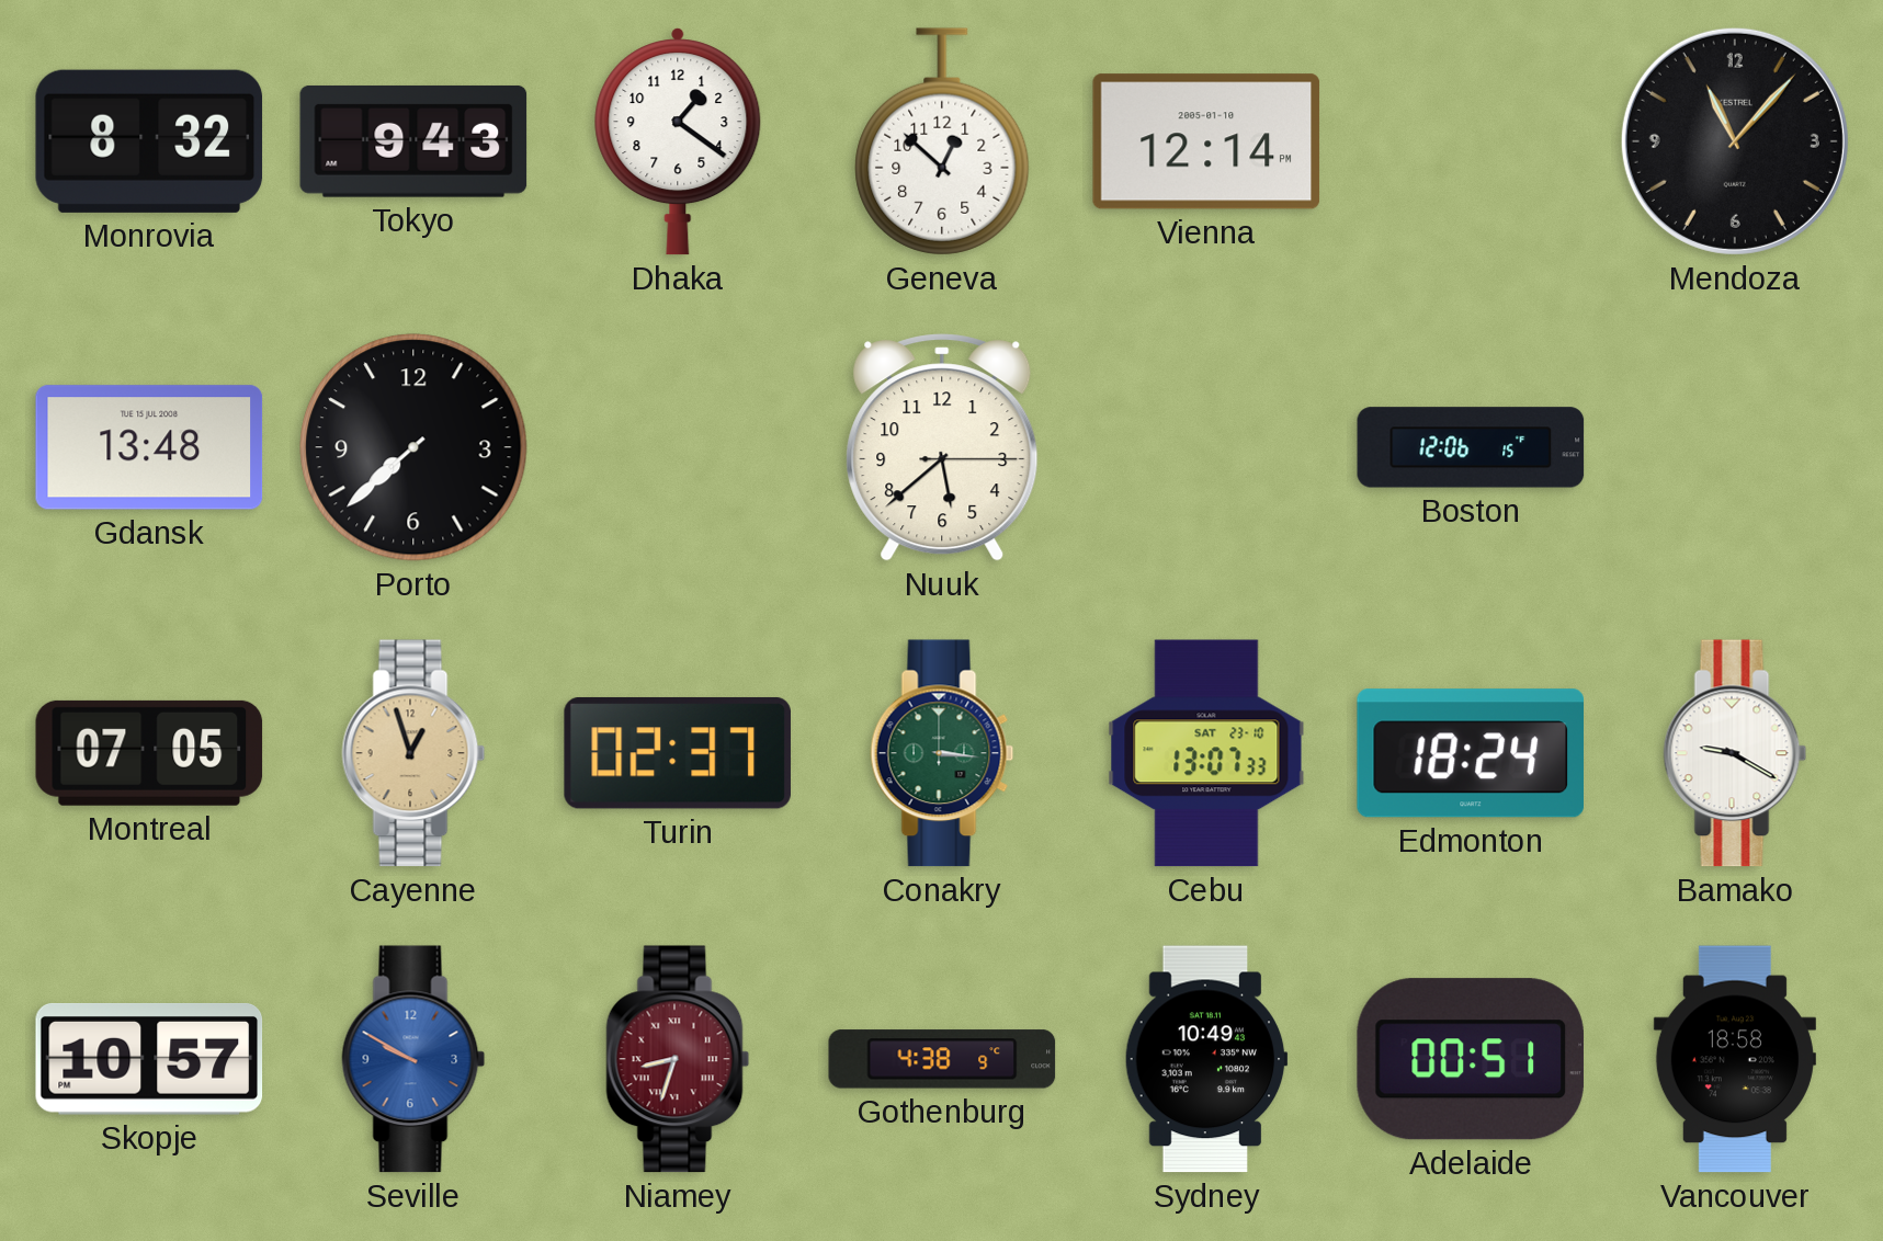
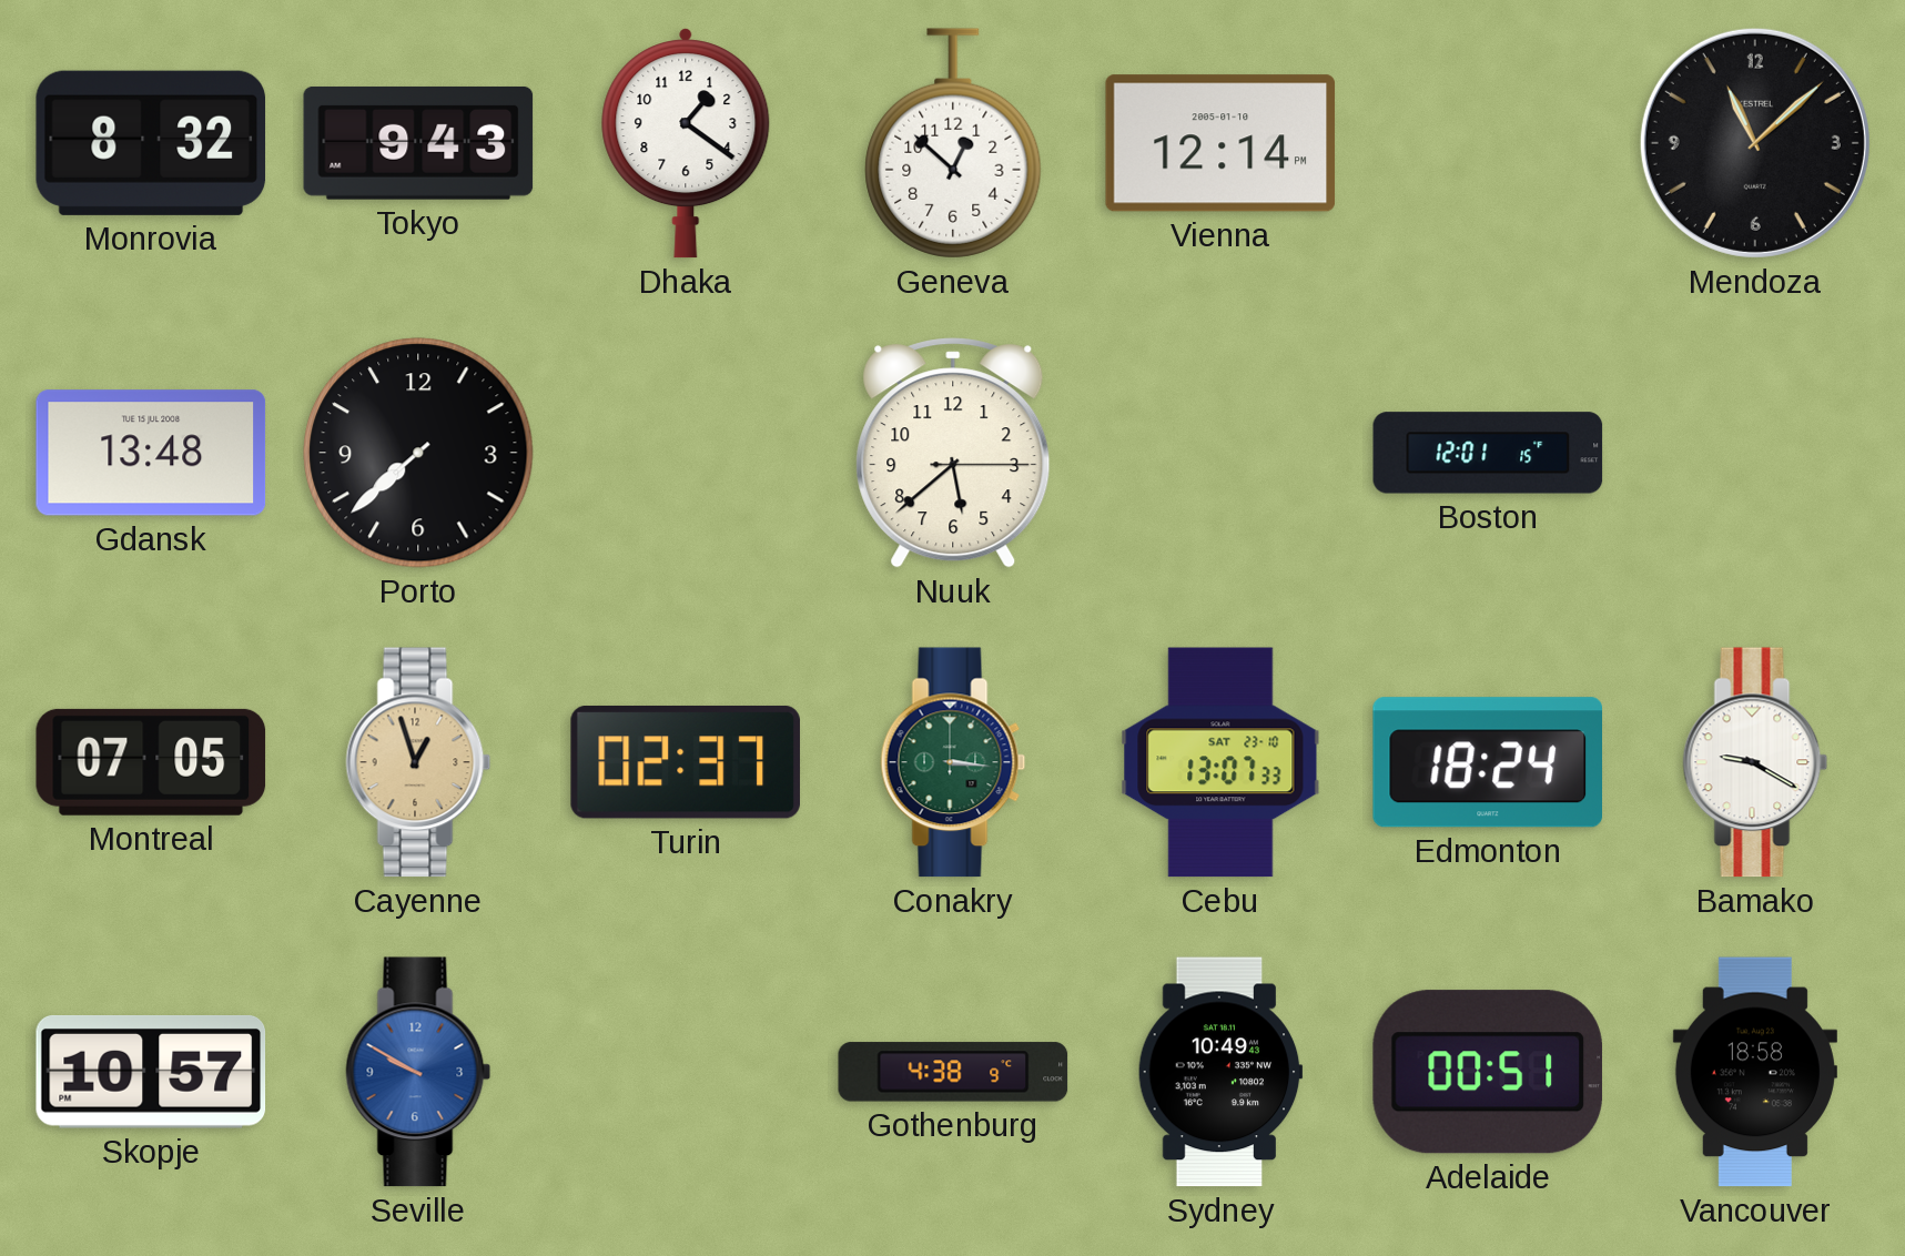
Mendoza: 11:07 -> 11:08
Boston: 12:06 -> 12:01
Niamey: 8:33 -> none
